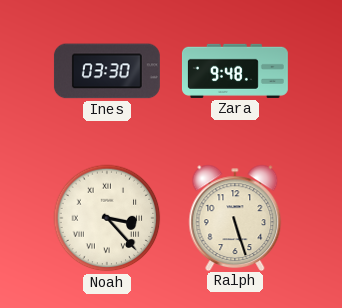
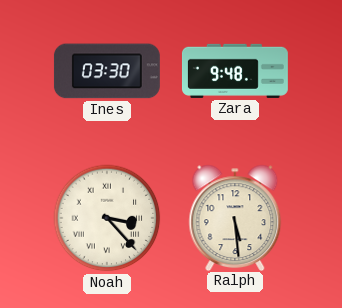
Ralph: 5:27 -> 5:29
